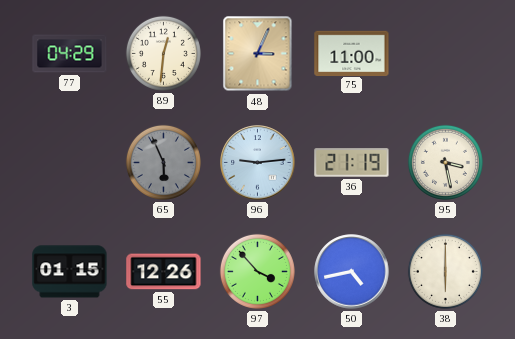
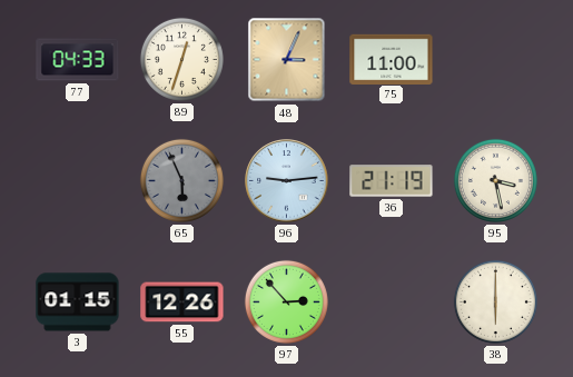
77: 04:29 -> 04:33
89: 12:31 -> 12:33
97: 3:53 -> 2:53
50: 4:43 -> none
